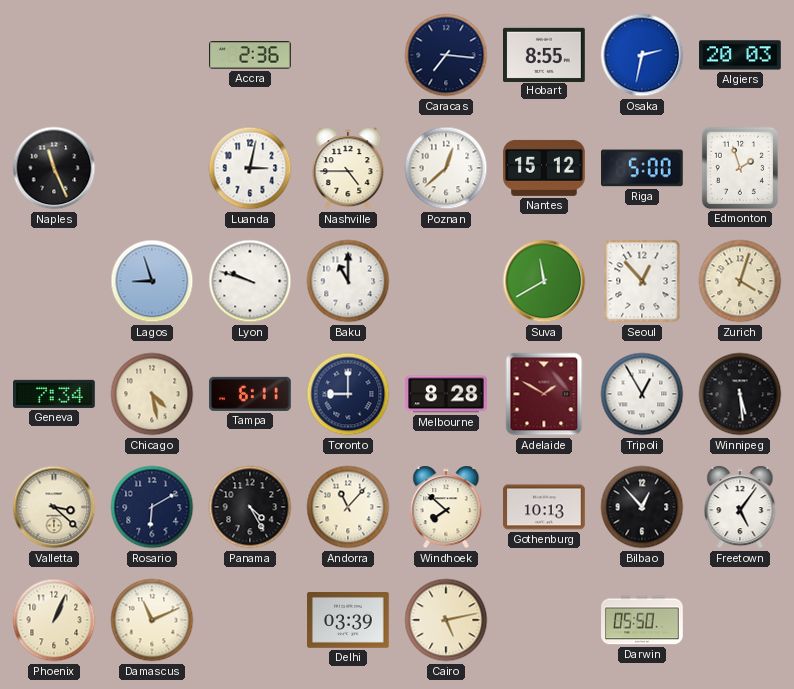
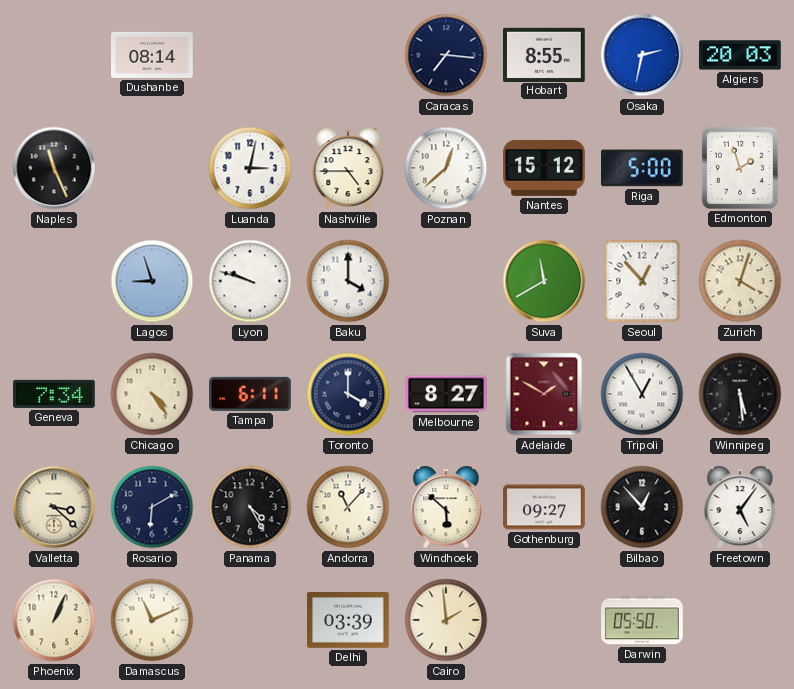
Dushanbe: none -> 08:14
Accra: 2:36 -> none
Baku: 11:00 -> 4:00
Chicago: 4:28 -> 4:24
Toronto: 9:00 -> 4:00
Melbourne: 8:28 -> 8:27
Windhoek: 7:52 -> 5:52
Gothenburg: 10:13 -> 09:27
Cairo: 5:13 -> 1:59
